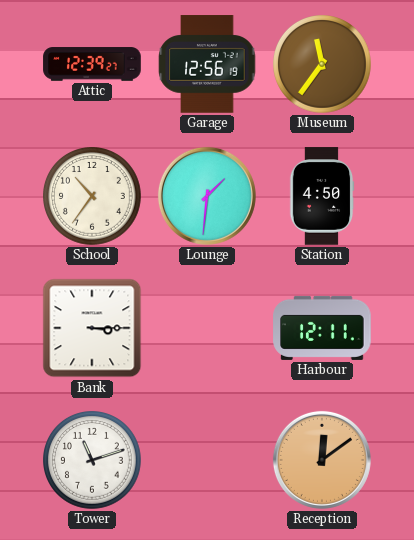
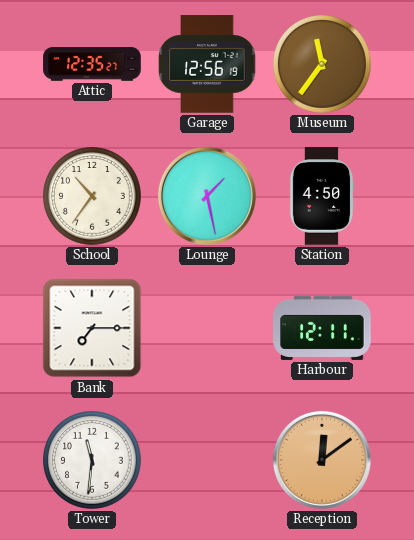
Attic: 12:39 -> 12:35
Lounge: 1:31 -> 1:28
Bank: 3:15 -> 7:15
Tower: 11:12 -> 11:31
